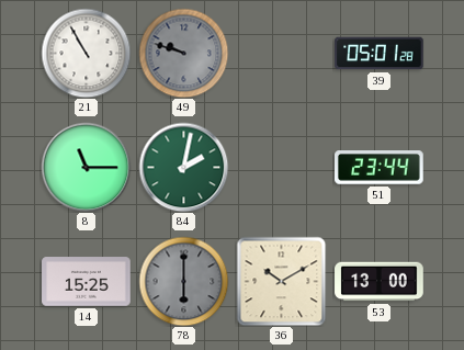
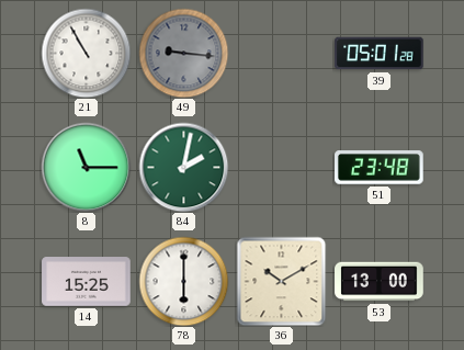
49: 9:48 -> 9:16
51: 23:44 -> 23:48
78 dial: grey -> white
